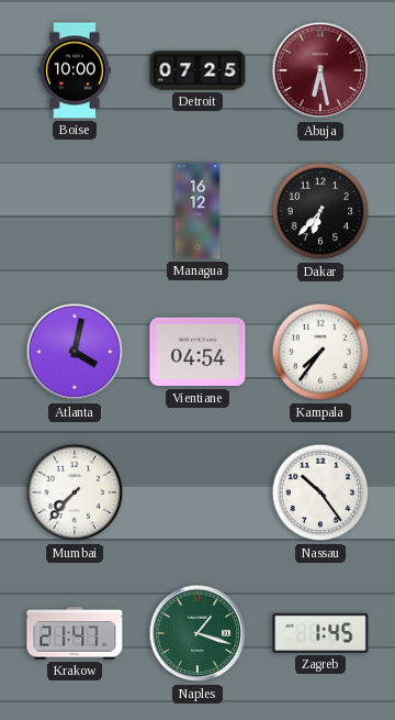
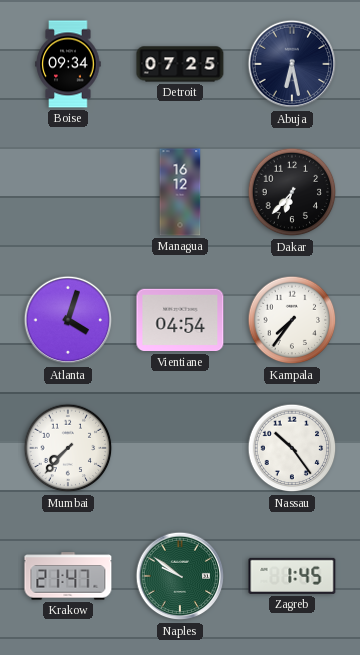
Boise: 10:00 -> 09:34
Abuja dial: burgundy -> navy
Atlanta: 4:02 -> 4:03
Naples: 1:18 -> 9:51
